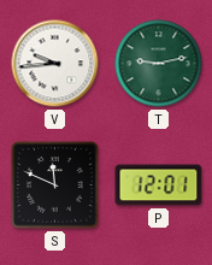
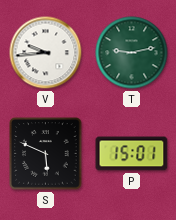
S: 11:49 -> 5:49
P: 12:01 -> 15:01
